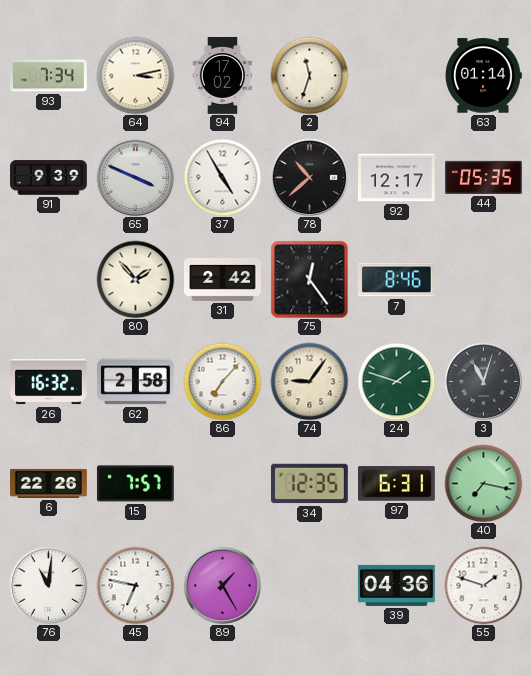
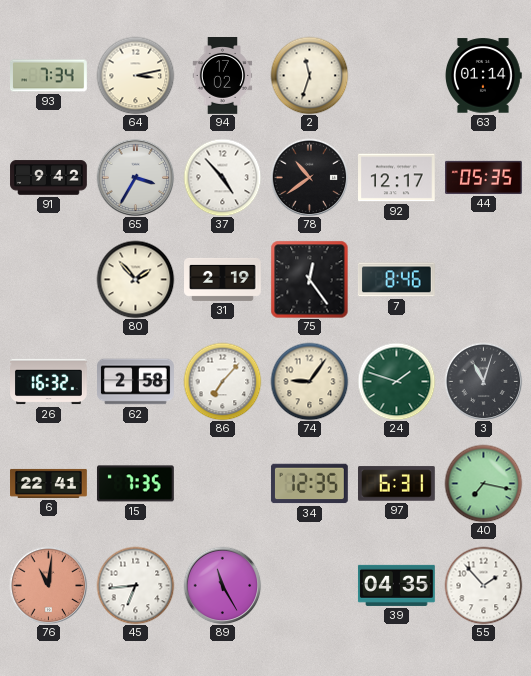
91: 9:39 -> 9:42
65: 3:49 -> 3:35
37: 4:55 -> 4:53
78: 10:38 -> 10:39
31: 2:42 -> 2:19
6: 22:26 -> 22:41
15: 7:57 -> 7:35
76 dial: white -> salmon
45: 6:47 -> 6:44
89: 1:25 -> 11:25
39: 04:36 -> 04:35
55: 1:48 -> 1:53
